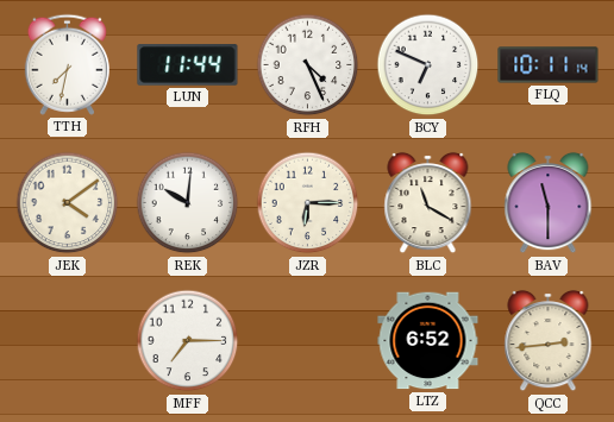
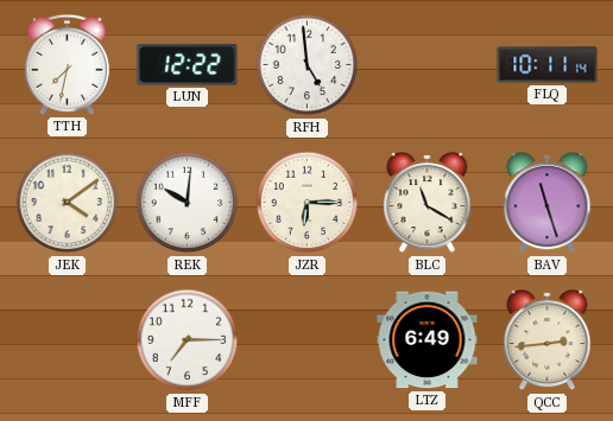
LUN: 11:44 -> 12:22
RFH: 4:26 -> 4:59
BCY: 6:49 -> none
BAV: 11:30 -> 11:27
LTZ: 6:52 -> 6:49
